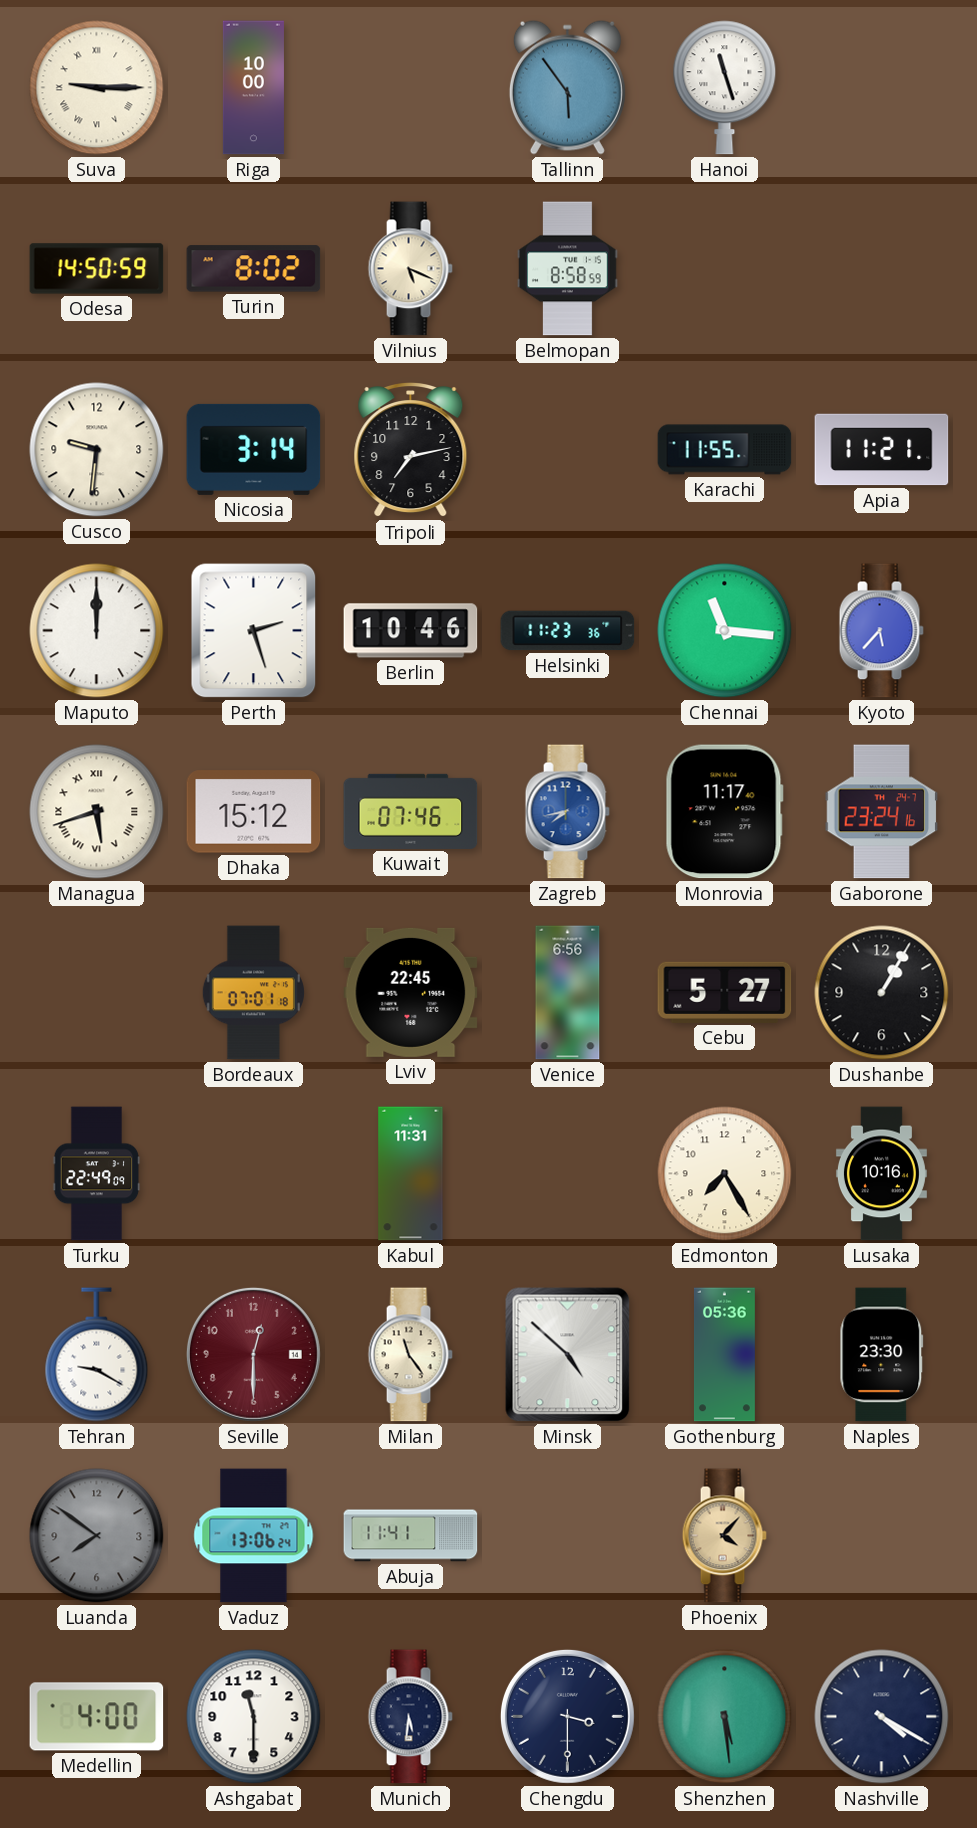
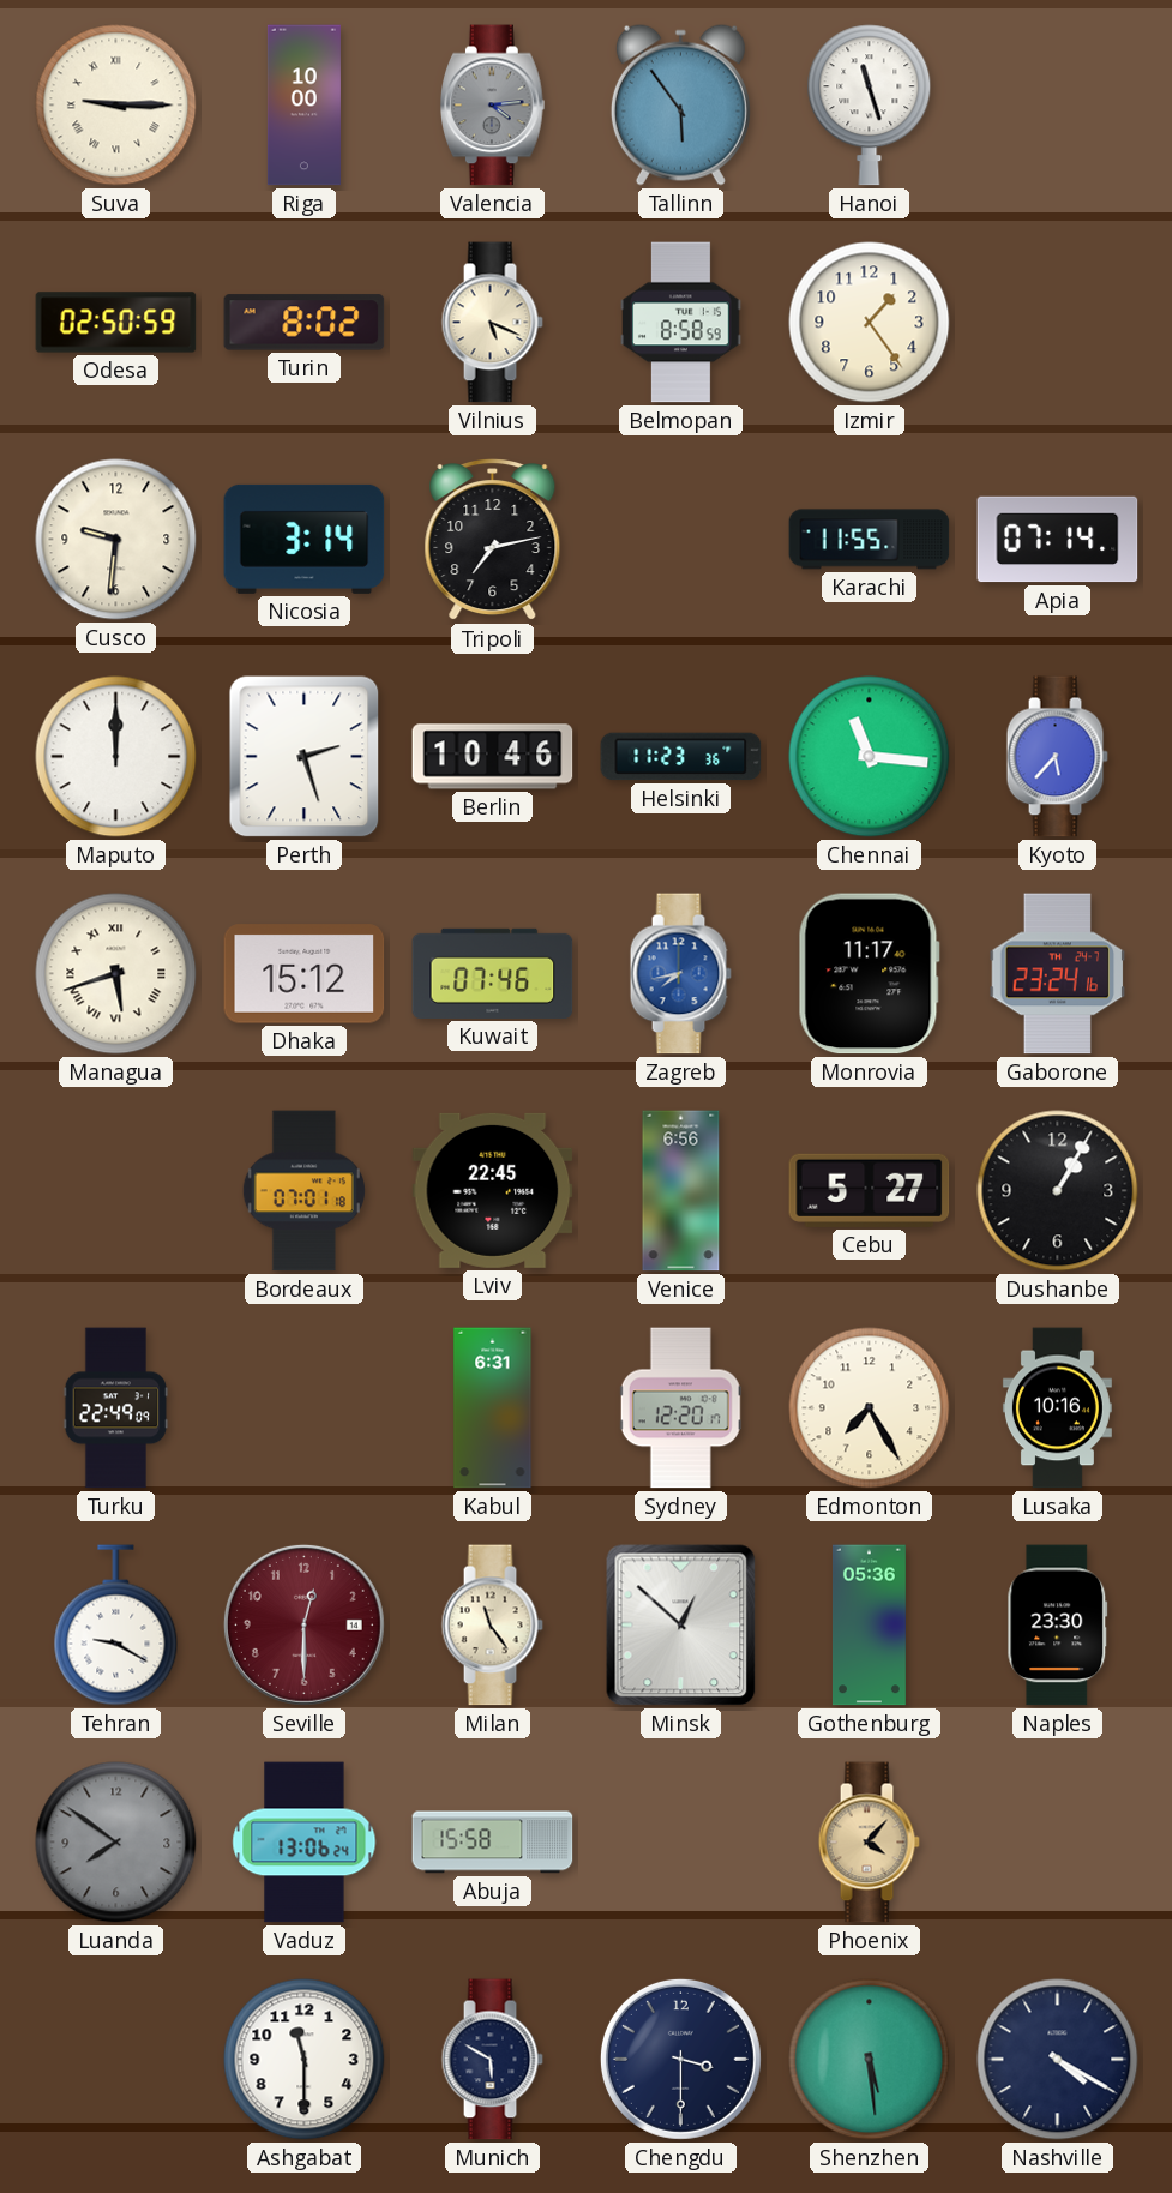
Valencia: none -> 4:14
Odesa: 14:50 -> 02:50
Izmir: none -> 1:24
Apia: 11:21 -> 07:14
Kabul: 11:31 -> 6:31
Sydney: none -> 12:20
Minsk: 4:52 -> 12:52
Abuja: 11:41 -> 15:58
Medellin: 4:00 -> none
Munich: 5:31 -> 5:50
